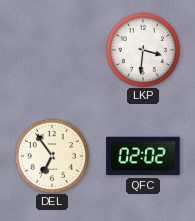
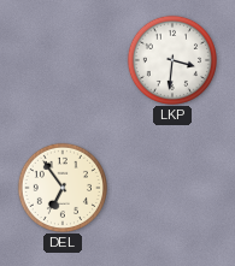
QFC: 02:02 -> none
